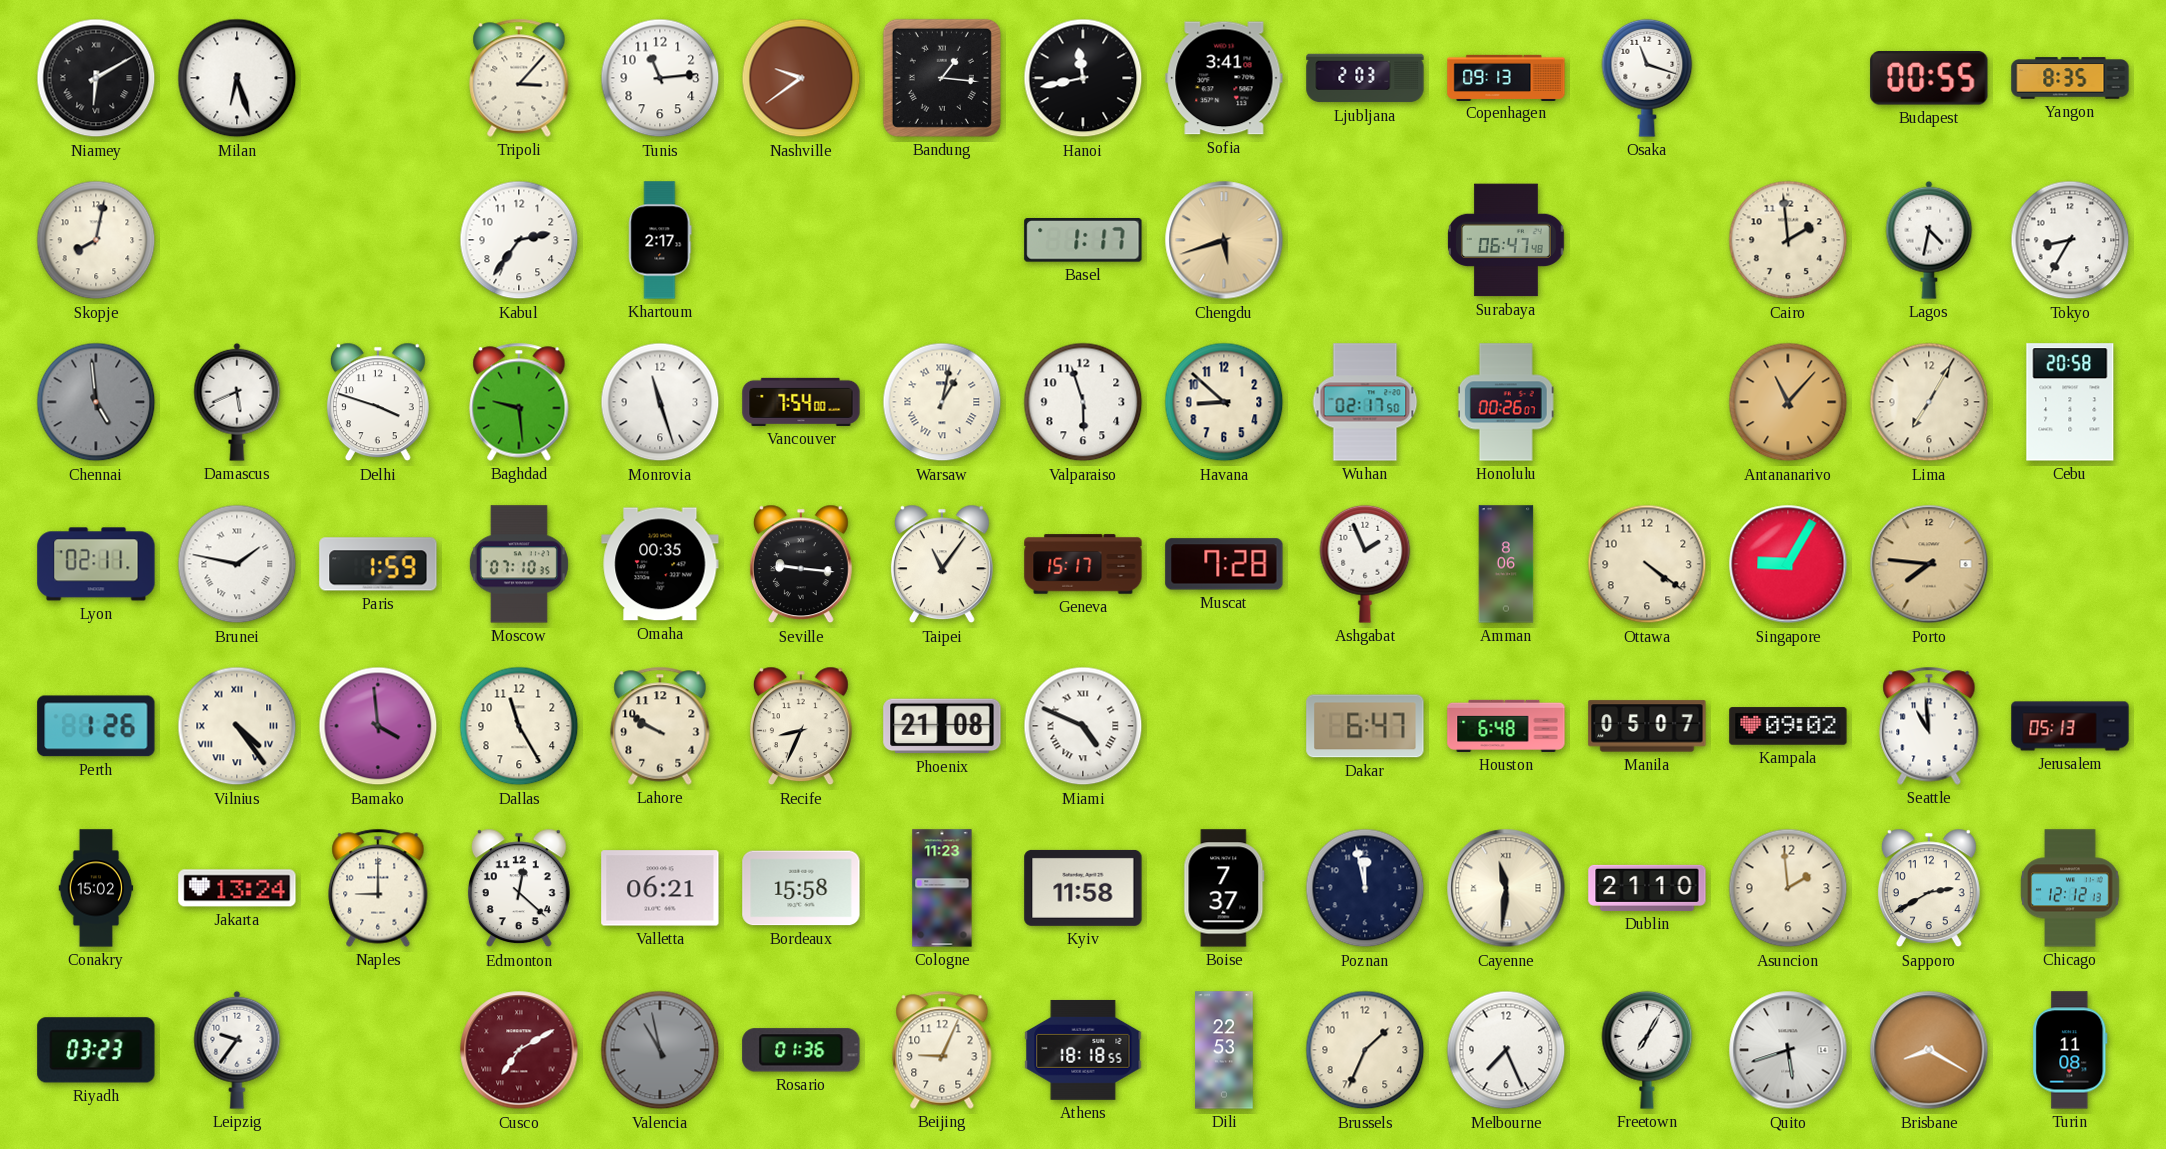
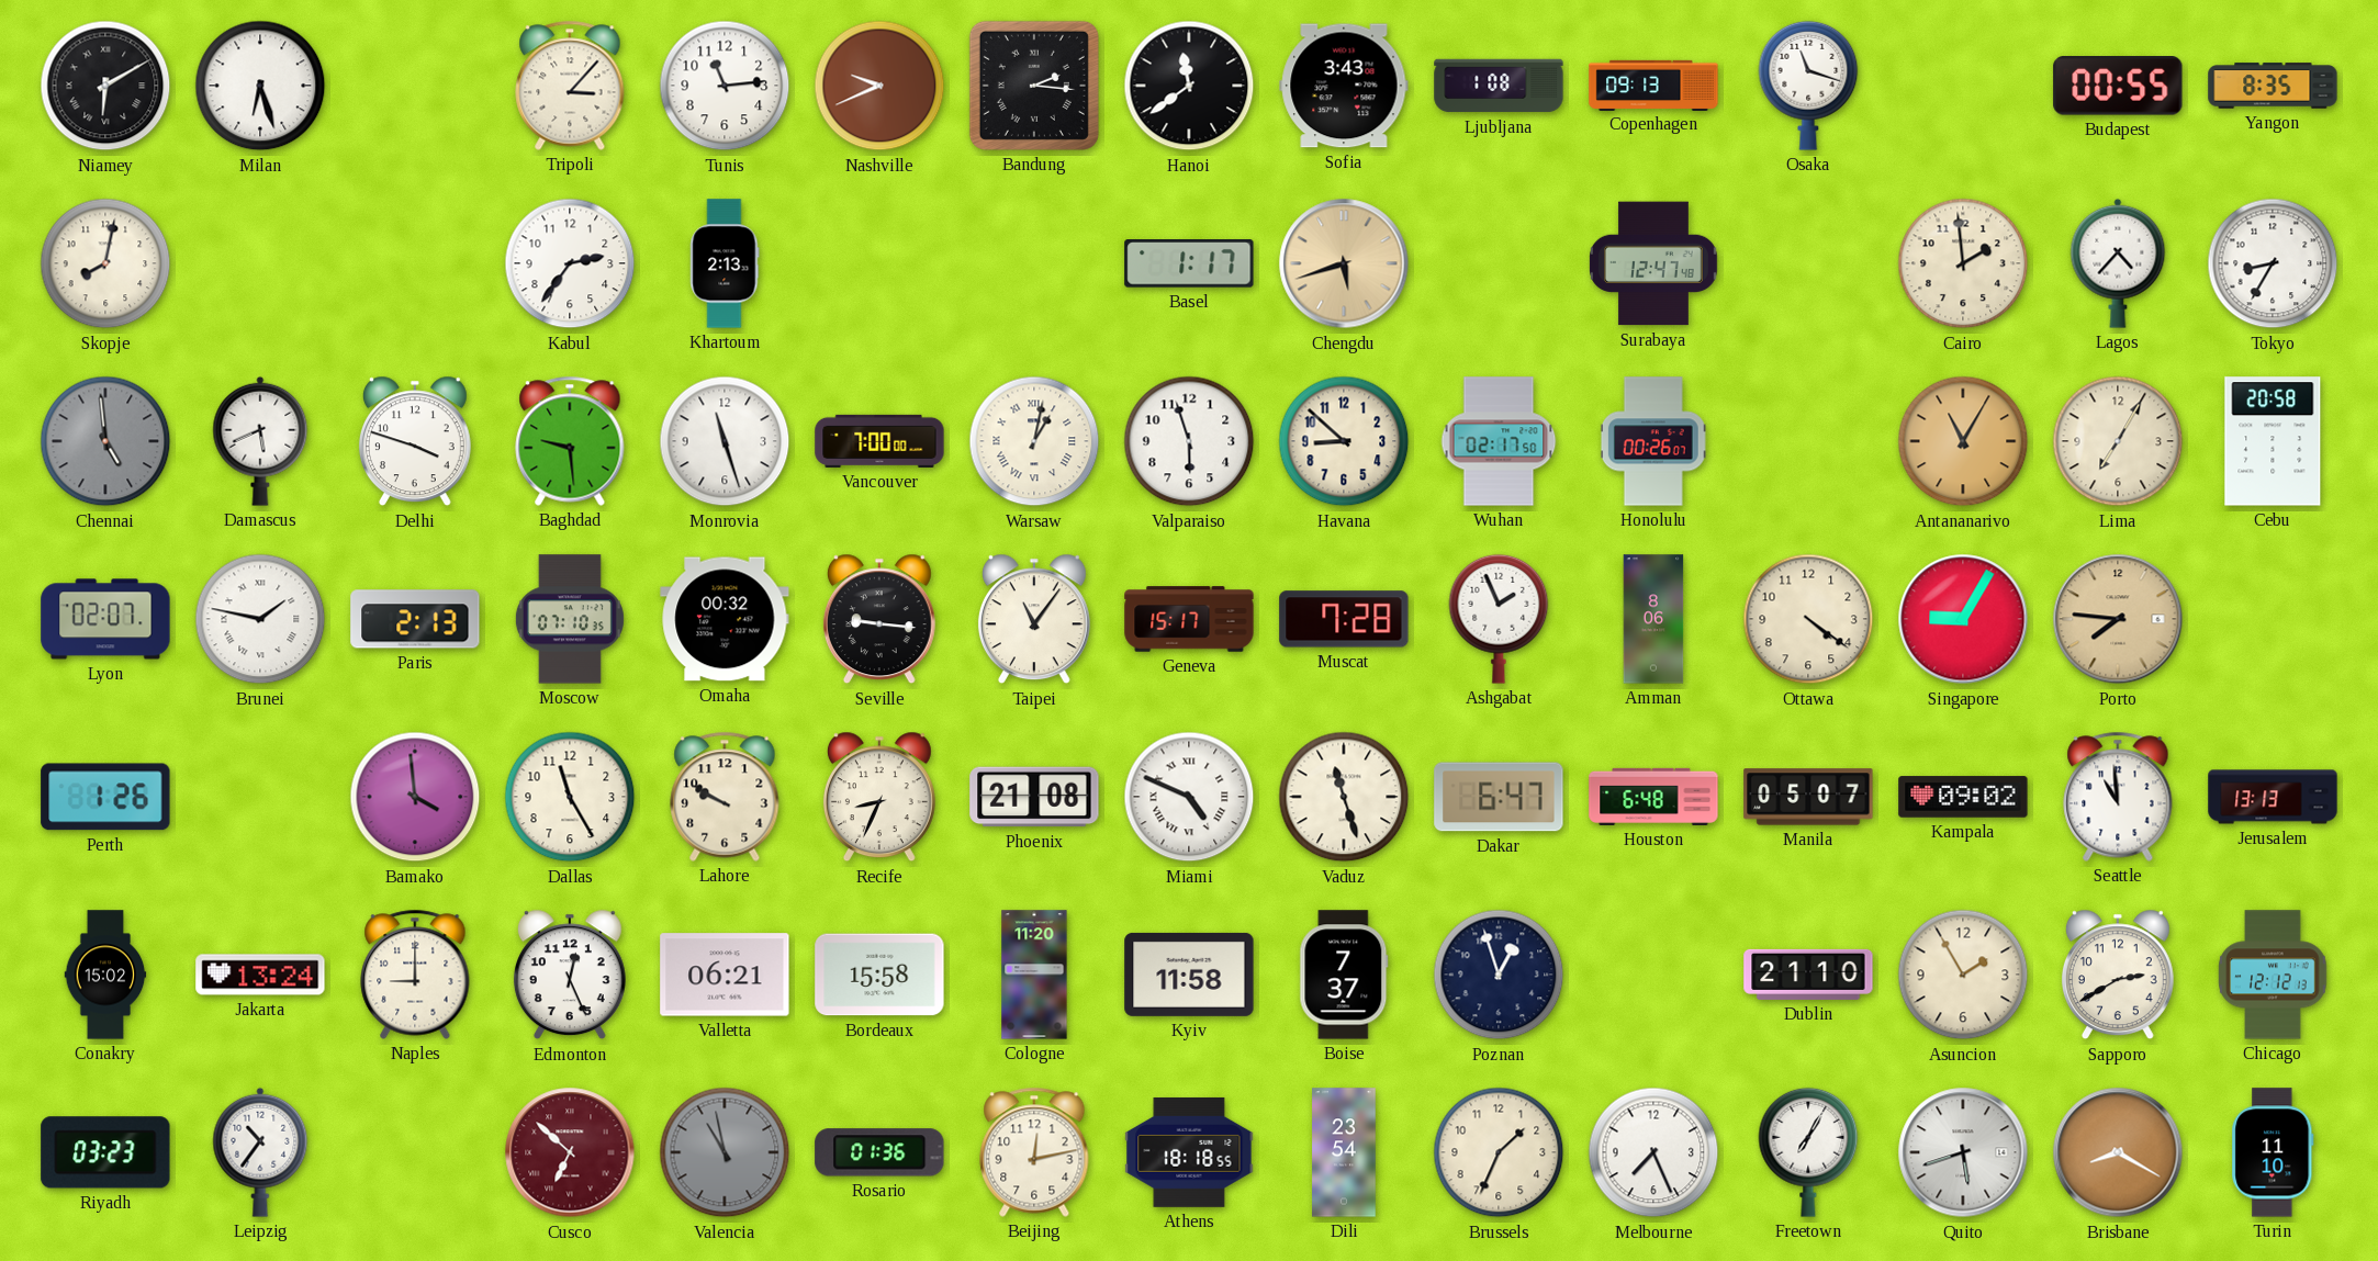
Nashville: 9:39 -> 9:41
Bandung: 1:16 -> 2:16
Hanoi: 11:43 -> 11:39
Sofia: 3:41 -> 3:43
Ljubljana: 2:03 -> 1:08
Khartoum: 2:17 -> 2:13
Surabaya: 06:47 -> 12:47
Lagos: 4:32 -> 4:37
Vancouver: 7:54 -> 7:00
Antananarivo: 11:07 -> 11:05
Lyon: 02:11 -> 02:07
Paris: 1:59 -> 2:13
Omaha: 00:35 -> 00:32
Vilnius: 4:24 -> none
Vaduz: none -> 11:27
Jerusalem: 05:13 -> 13:13
Edmonton: 12:22 -> 12:26
Cologne: 11:23 -> 11:20
Poznan: 11:58 -> 12:57
Cayenne: 11:31 -> none
Asuncion: 1:59 -> 1:55
Leipzig: 9:36 -> 10:36
Cusco: 7:10 -> 6:52
Beijing: 9:04 -> 12:13
Dili: 22:53 -> 23:54
Turin: 11:08 -> 11:10
